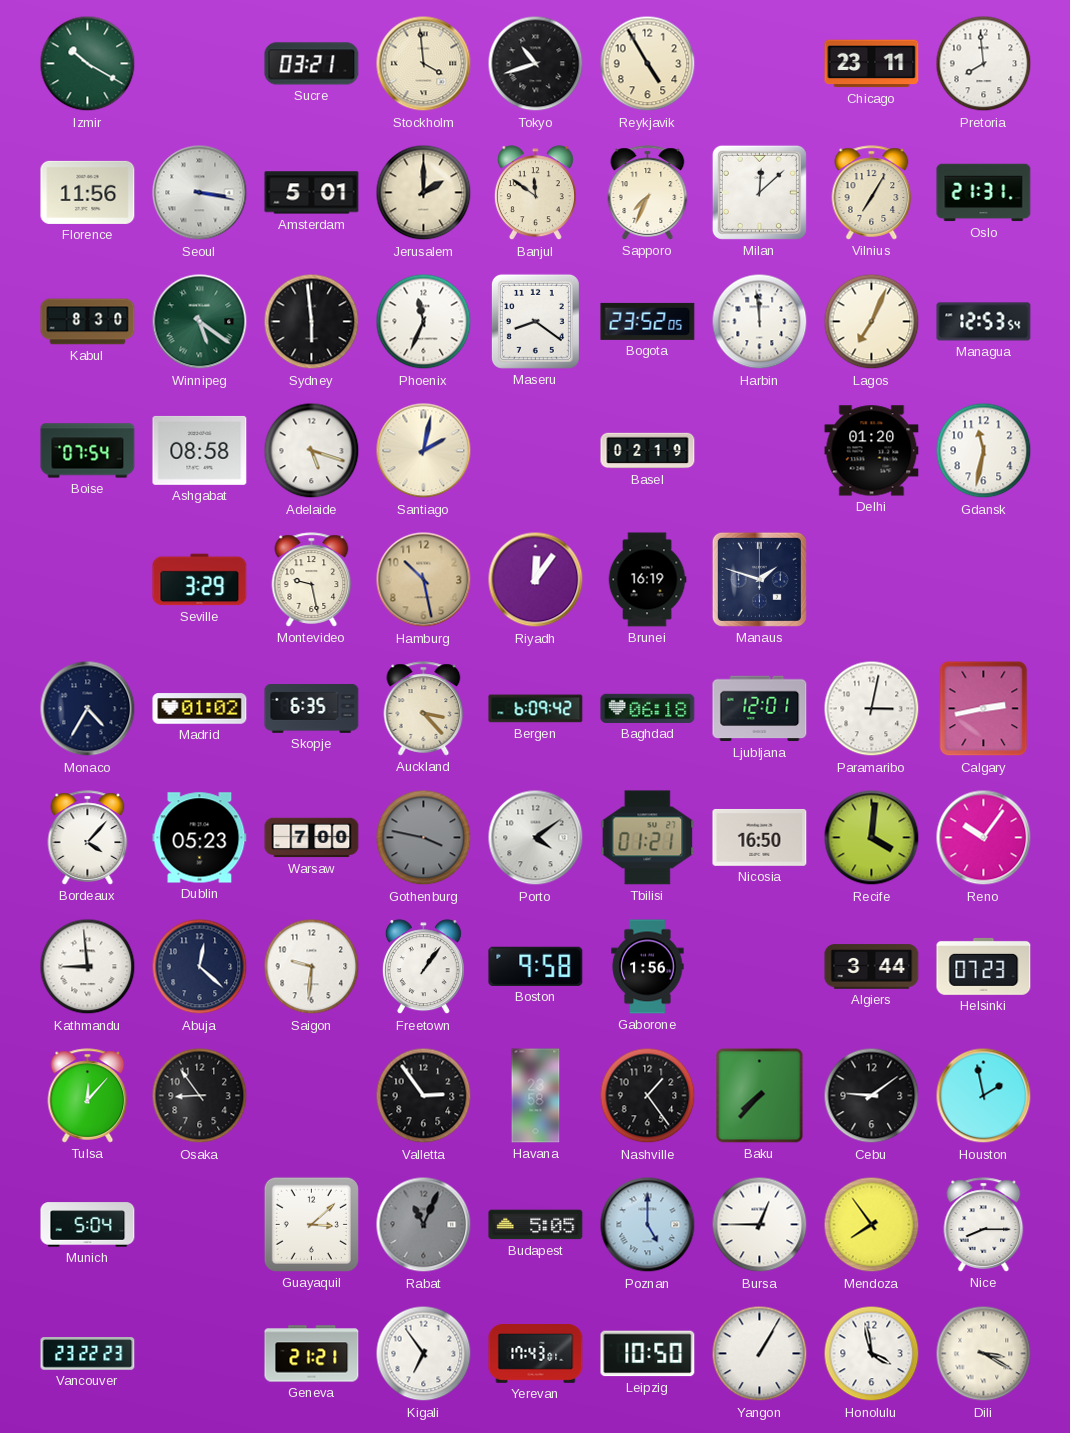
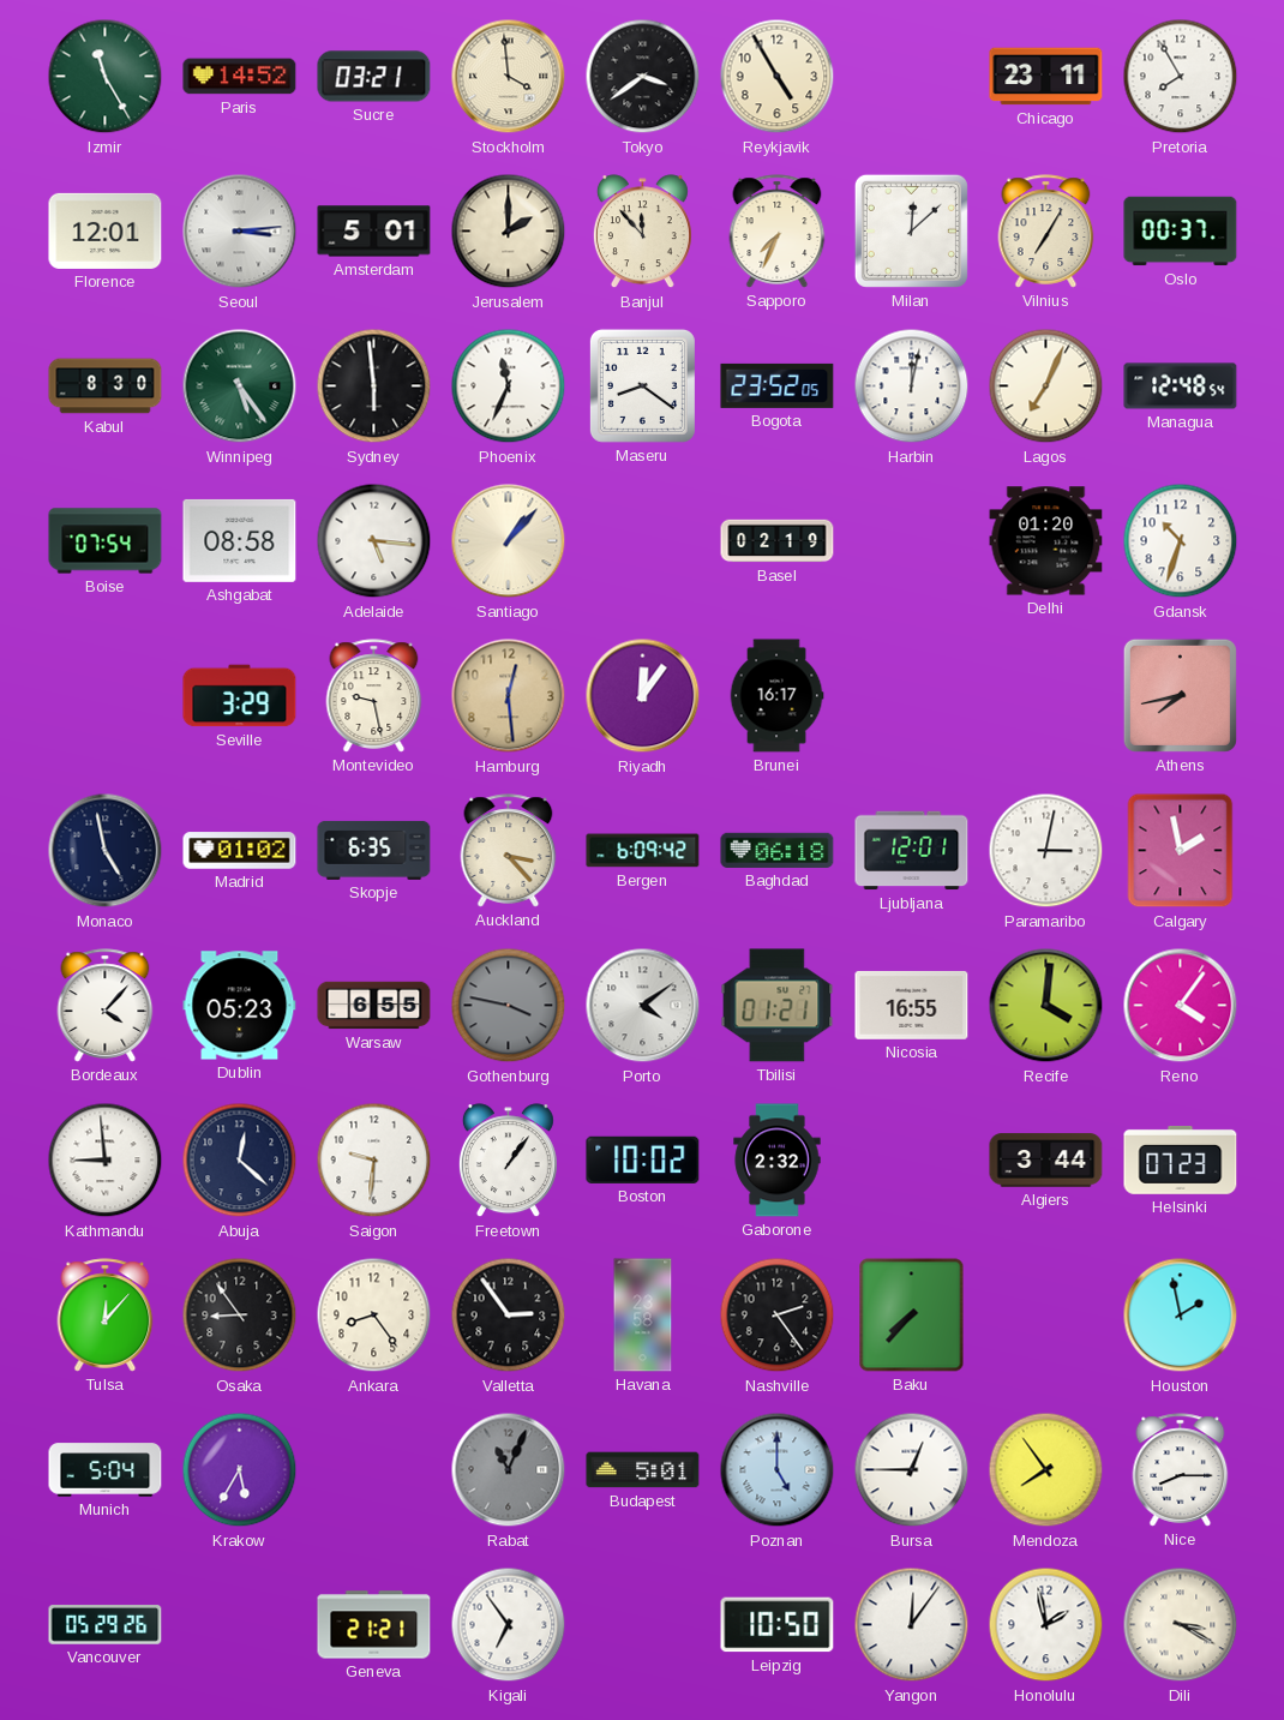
Izmir: 10:20 -> 11:25
Paris: none -> 14:52
Tokyo: 10:42 -> 3:39
Pretoria: 7:59 -> 7:55
Florence: 11:56 -> 12:01
Seoul: 3:17 -> 3:14
Banjul: 11:51 -> 11:53
Oslo: 21:31 -> 00:37
Winnipeg: 5:21 -> 5:24
Harbin: 11:59 -> 12:02
Managua: 12:53 -> 12:48
Adelaide: 5:18 -> 5:16
Santiago: 2:02 -> 1:07
Gdansk: 11:32 -> 10:33
Hamburg: 10:28 -> 12:29
Brunei: 16:19 -> 16:17
Manaus: 1:48 -> none
Athens: none -> 7:43
Monaco: 4:35 -> 4:58
Calgary: 2:43 -> 1:58
Warsaw: 7:00 -> 6:55
Nicosia: 16:50 -> 16:55
Reno: 10:06 -> 4:06
Boston: 9:58 -> 10:02
Gaborone: 1:56 -> 2:32
Ankara: none -> 8:24
Nashville: 1:24 -> 2:24
Cebu: 9:09 -> none
Krakow: none -> 5:35
Guayaquil: 3:08 -> none
Budapest: 5:05 -> 5:01
Vancouver: 23:22 -> 05:29
Yerevan: 17:43 -> none
Yangon: 1:05 -> 12:06
Honolulu: 3:58 -> 1:58
